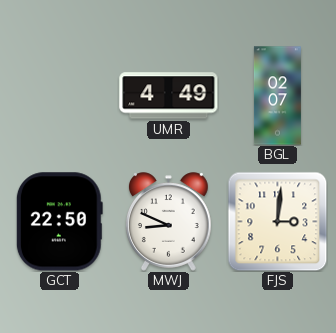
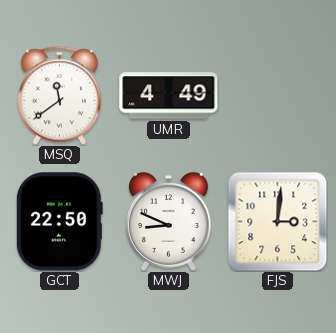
MSQ: none -> 11:39
BGL: 02:07 -> none
